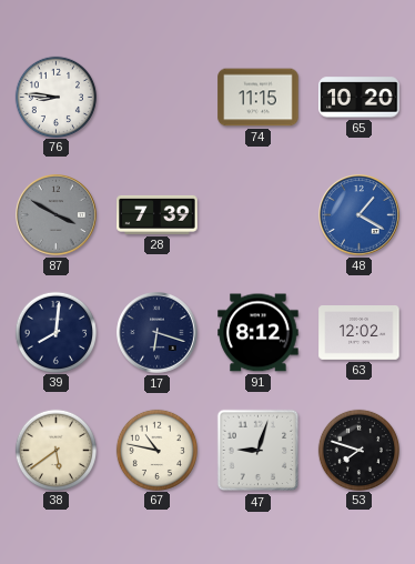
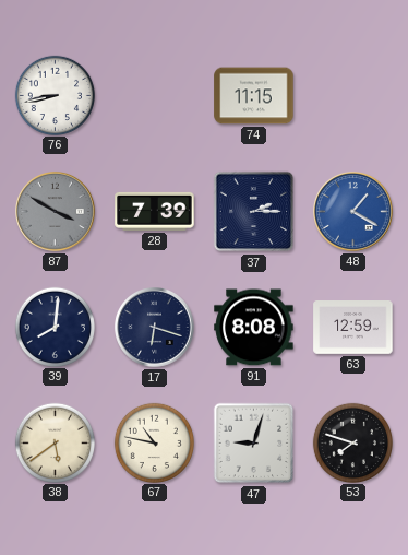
76: 8:46 -> 8:43
65: 10:20 -> none
37: none -> 2:15
91: 8:12 -> 8:08
63: 12:02 -> 12:59
